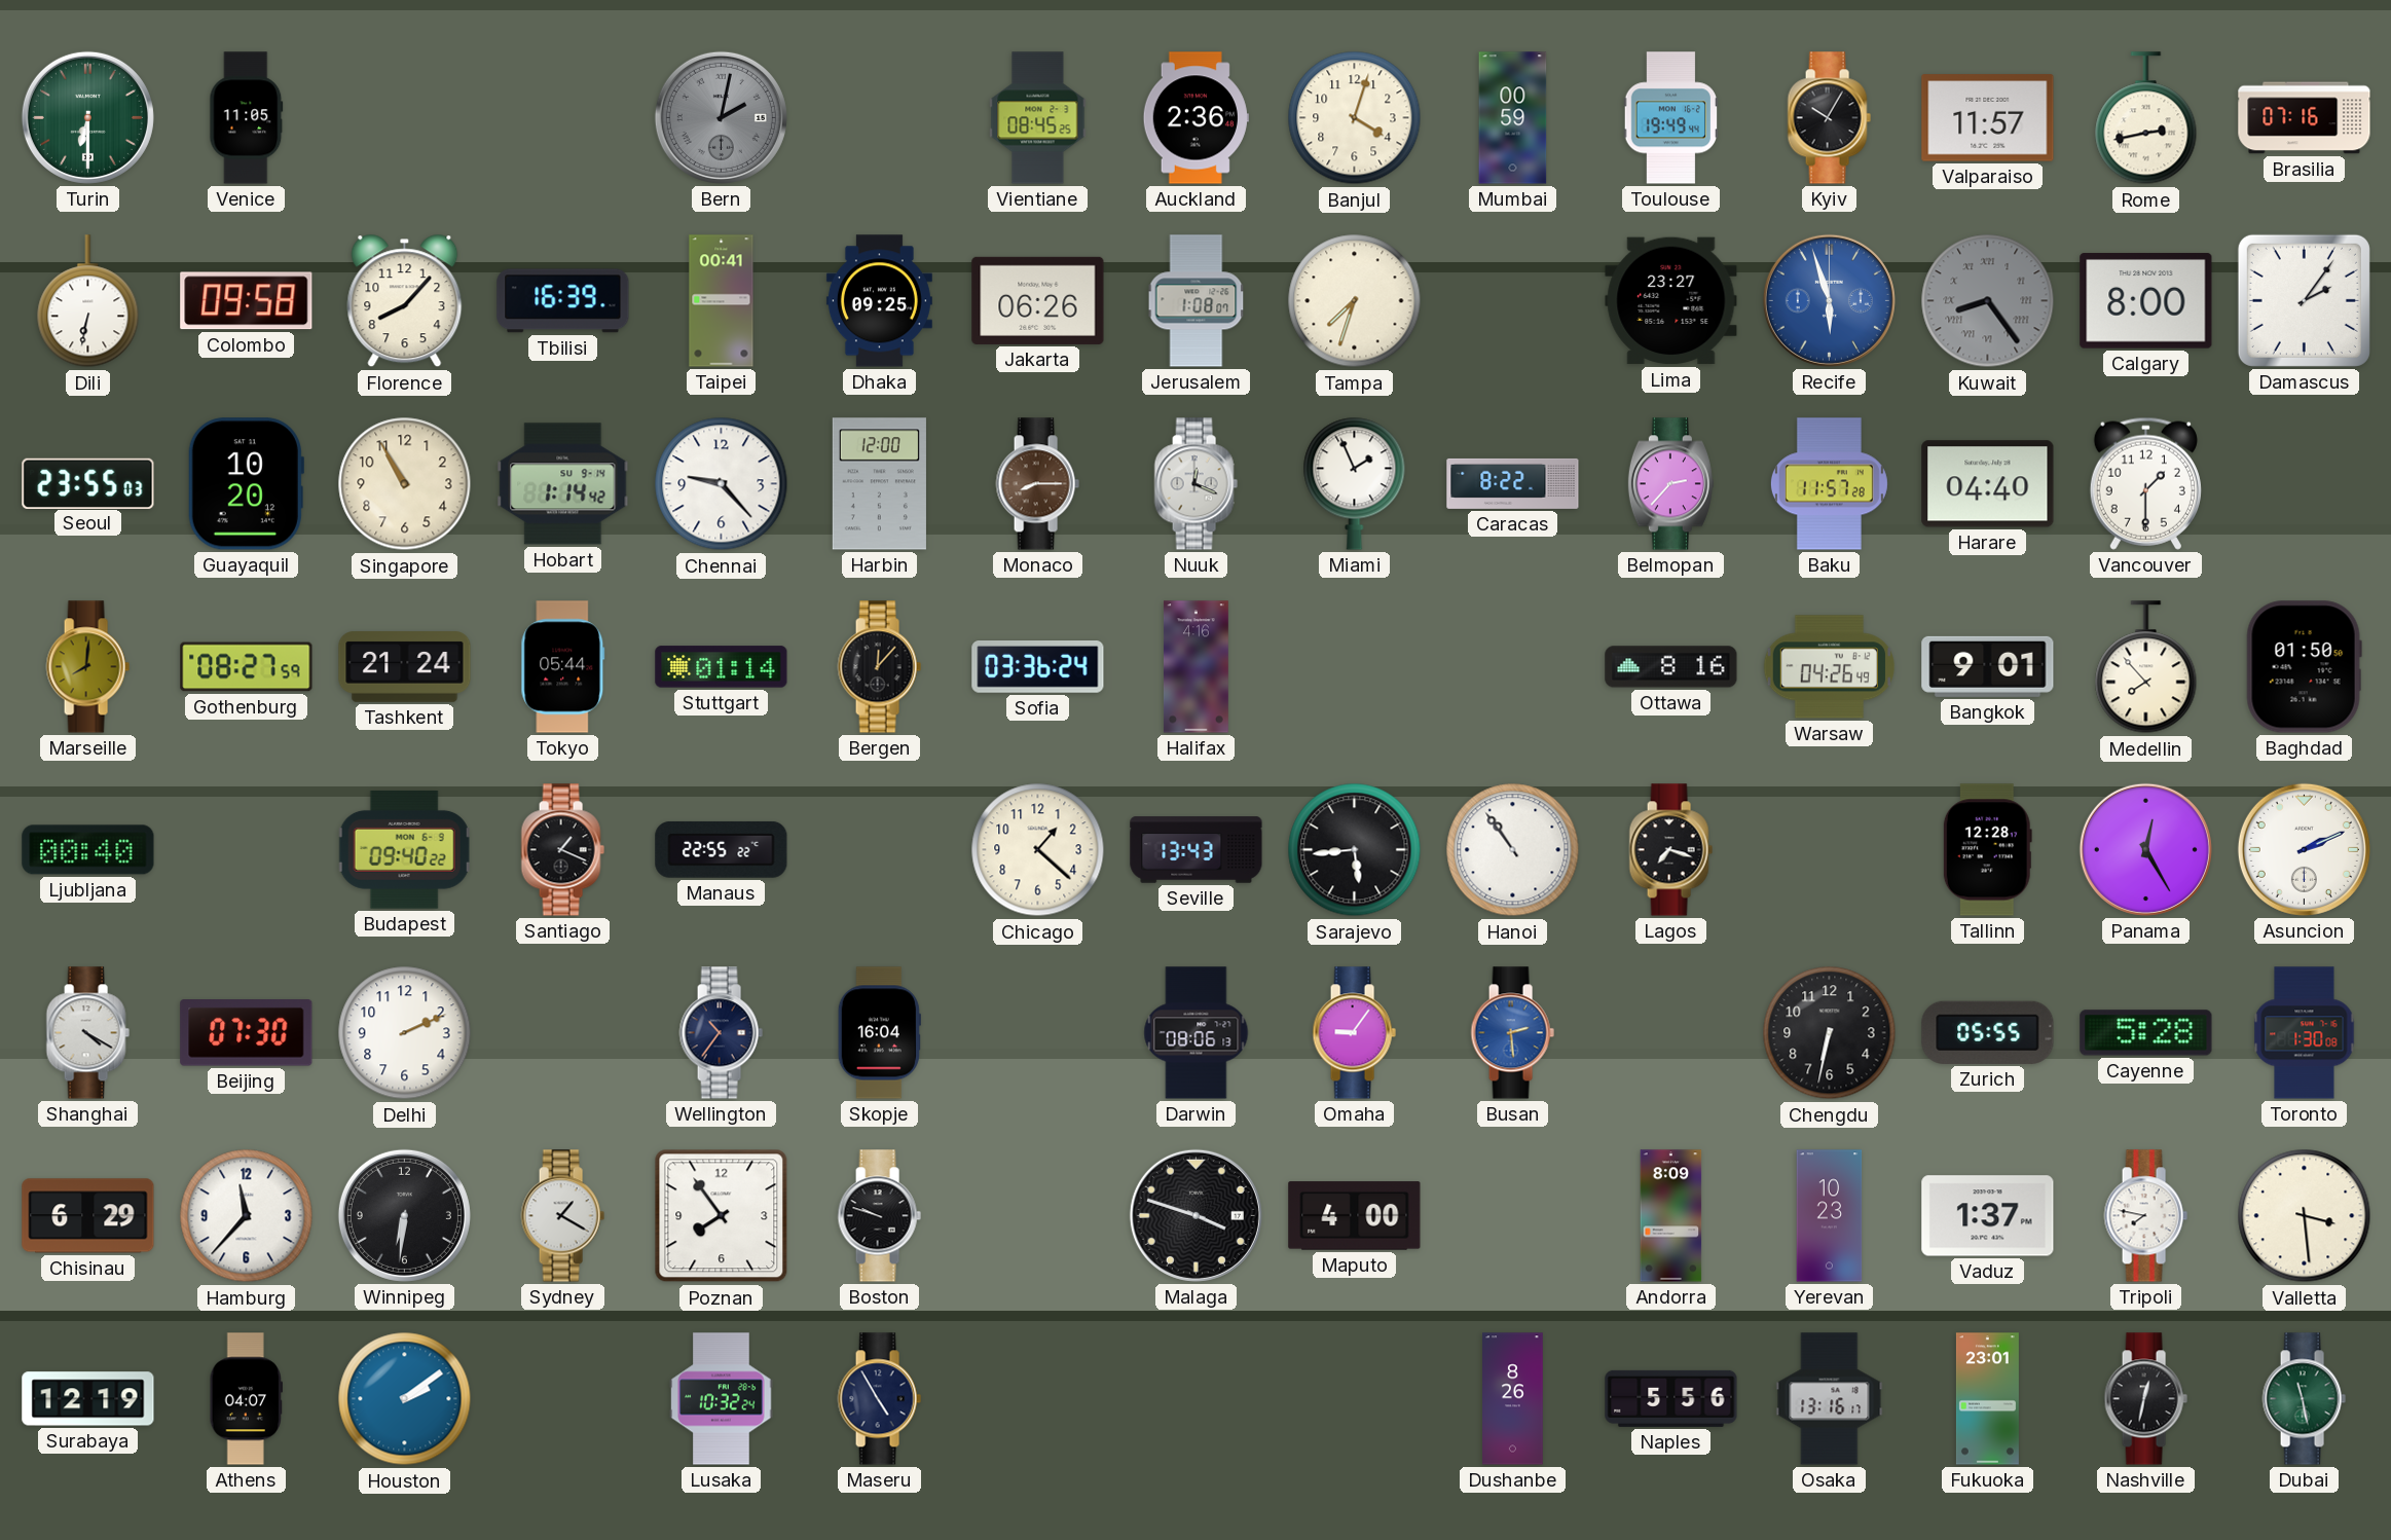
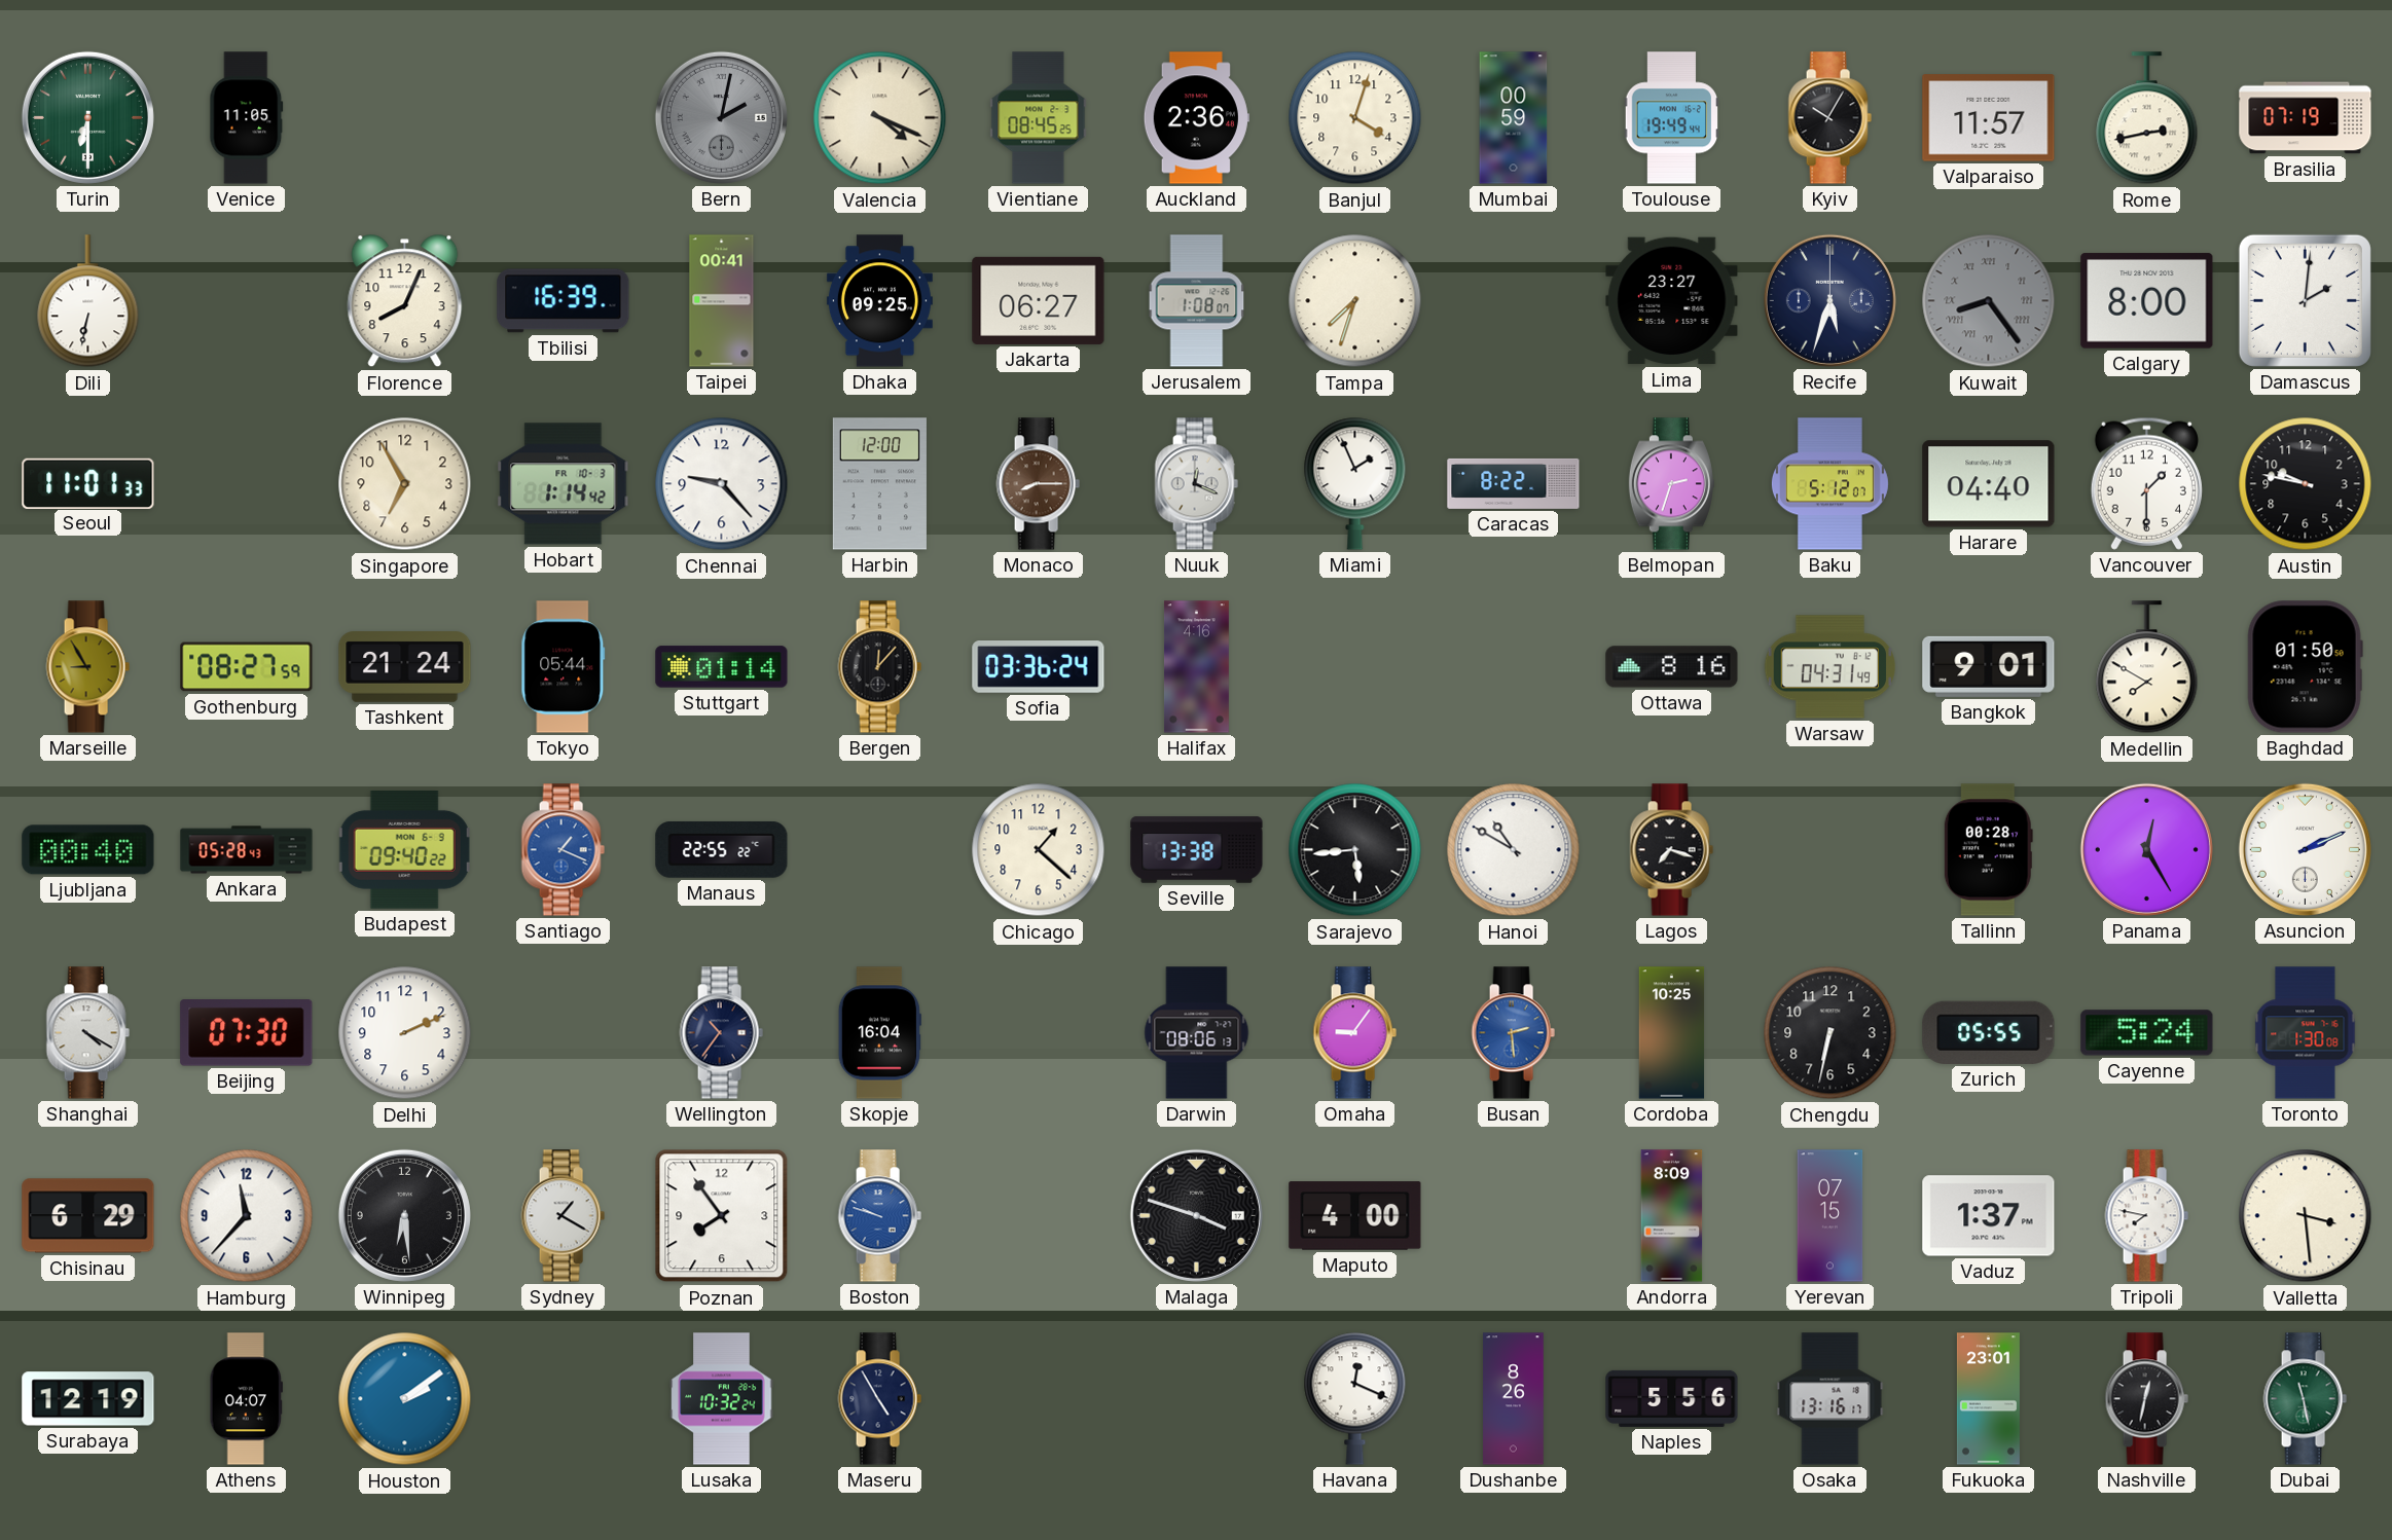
Valencia: none -> 4:19
Brasilia: 07:16 -> 07:19
Colombo: 09:58 -> none
Florence: 8:07 -> 8:04
Jakarta: 06:26 -> 06:27
Recife: 5:57 -> 5:33
Recife dial: blue -> navy
Damascus: 2:06 -> 2:01
Seoul: 23:55 -> 11:01
Guayaquil: 10:20 -> none
Singapore: 10:55 -> 6:55
Hobart date: SU 9-14 -> FR 10-3
Belmopan: 2:37 -> 2:33
Baku: 11:57 -> 5:12
Austin: none -> 9:47
Marseille: 8:01 -> 8:55
Warsaw: 04:26 -> 04:31
Medellin: 7:53 -> 7:50
Ankara: none -> 05:28
Santiago dial: black -> blue
Seville: 13:43 -> 13:38
Hanoi: 10:54 -> 10:50
Tallinn: 12:28 -> 00:28
Cordoba: none -> 10:25
Cayenne: 5:28 -> 5:24
Winnipeg: 6:31 -> 6:29
Boston dial: black -> blue
Yerevan: 10:23 -> 07:15
Havana: none -> 12:19
